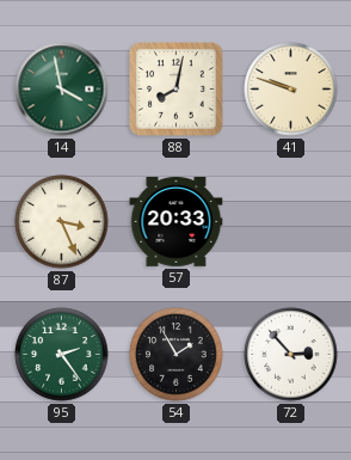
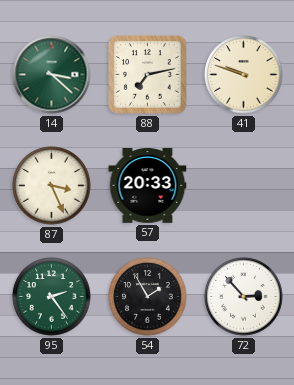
14: 3:58 -> 3:22
88: 8:02 -> 7:13
